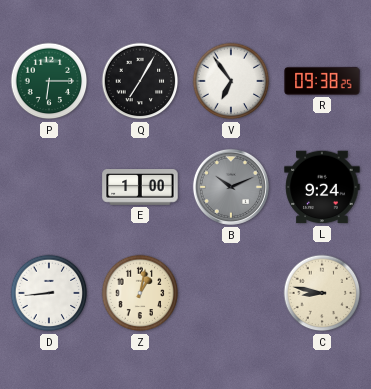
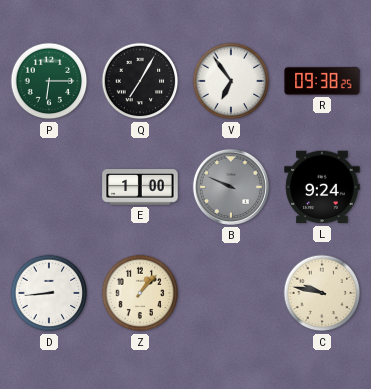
B: 10:11 -> 9:49
Z: 1:02 -> 1:07
C: 8:47 -> 9:47
